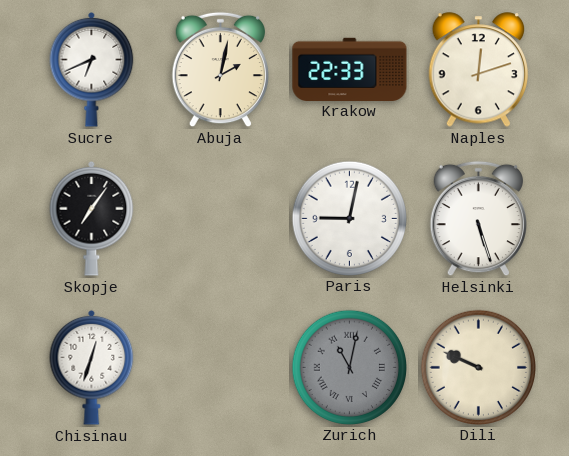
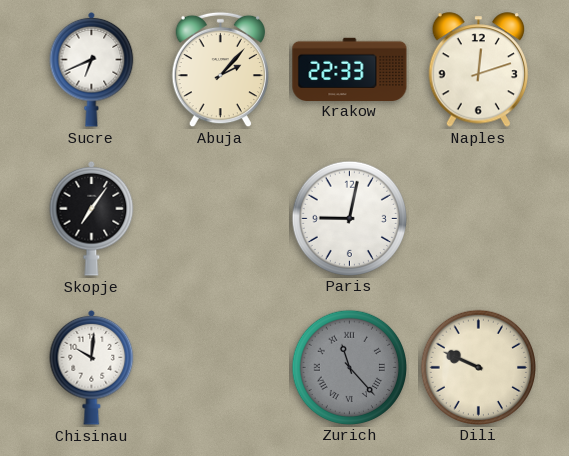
Abuja: 2:02 -> 2:07
Helsinki: 5:27 -> none
Chisinau: 12:33 -> 10:01
Zurich: 11:02 -> 11:23
